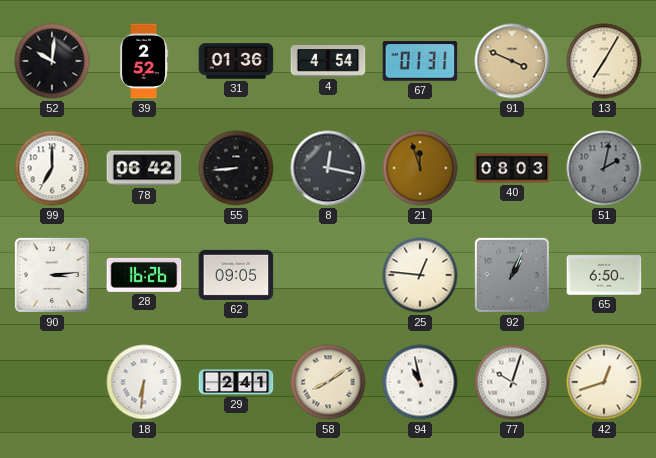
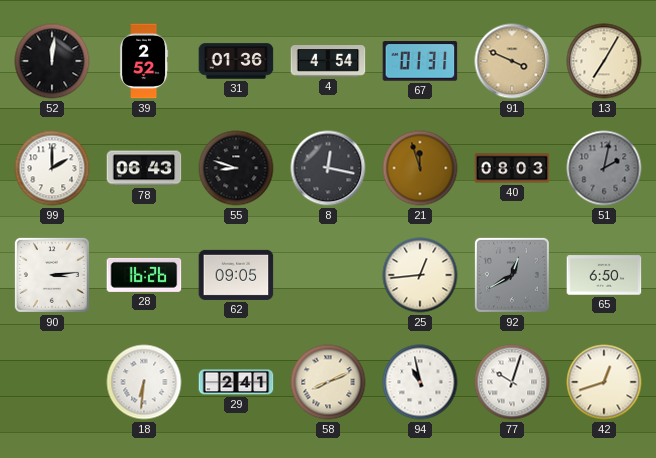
52: 10:01 -> 12:01
99: 7:00 -> 2:00
78: 06:42 -> 06:43
55: 8:44 -> 8:48
25: 12:46 -> 12:44
92: 1:04 -> 12:40
58: 8:09 -> 8:11
